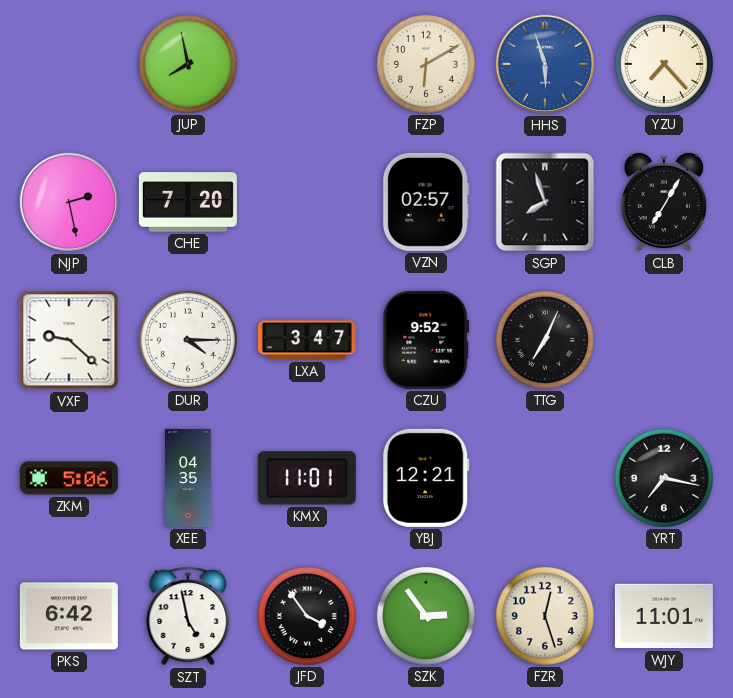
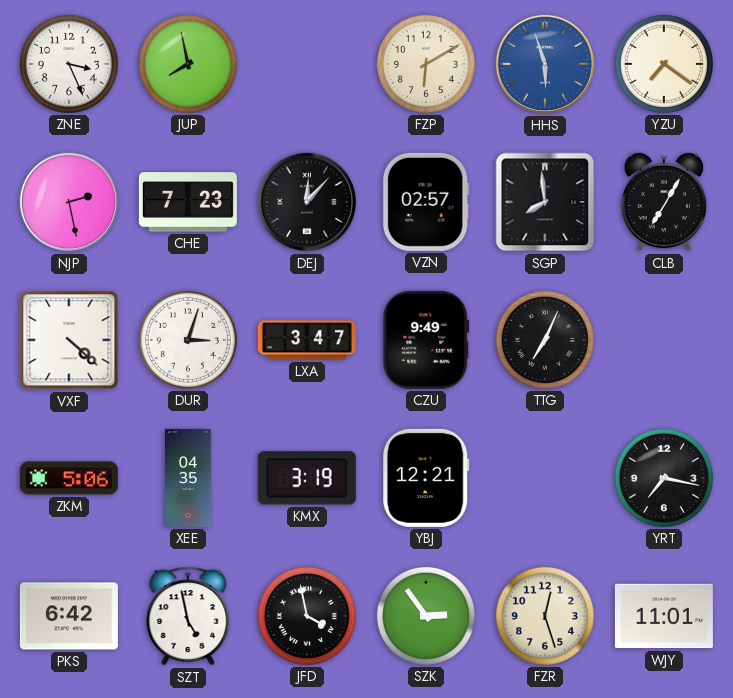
ZNE: none -> 3:26
YZU: 7:23 -> 7:21
CHE: 7:20 -> 7:23
DEJ: none -> 12:07
SGP: 7:57 -> 7:59
VXF: 9:22 -> 4:22
DUR: 4:15 -> 3:03
CZU: 9:52 -> 9:49
KMX: 11:01 -> 3:19
JFD: 3:54 -> 3:58
